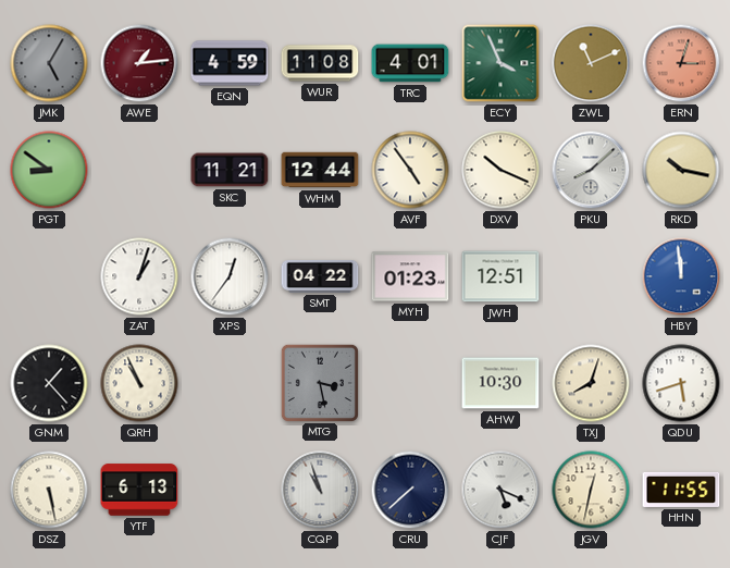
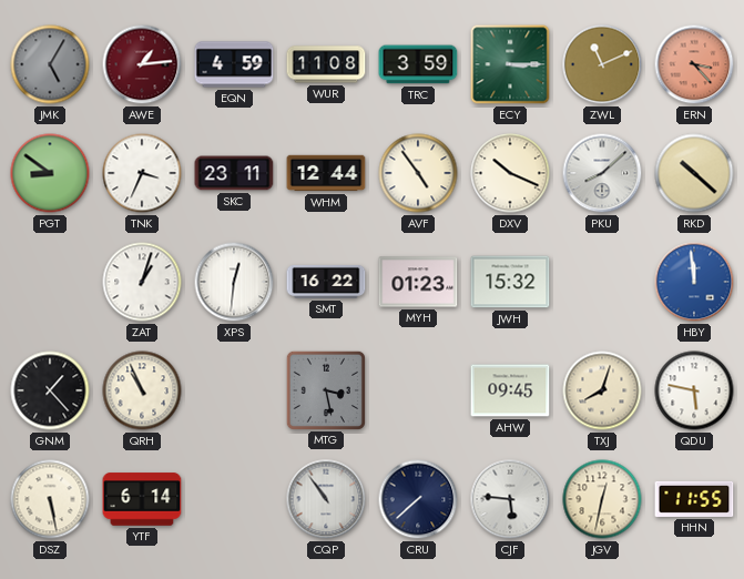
TRC: 4:01 -> 3:59
ECY: 3:56 -> 3:15
ERN: 3:03 -> 3:23
TNK: none -> 3:34
SKC: 11:21 -> 23:11
RKD: 10:17 -> 10:22
XPS: 12:36 -> 12:31
SMT: 04:22 -> 16:22
JWH: 12:51 -> 15:32
AHW: 10:30 -> 09:45
QDU: 5:42 -> 5:47
YTF: 6:13 -> 6:14
CQP: 10:57 -> 10:54
CJF: 5:19 -> 5:46
